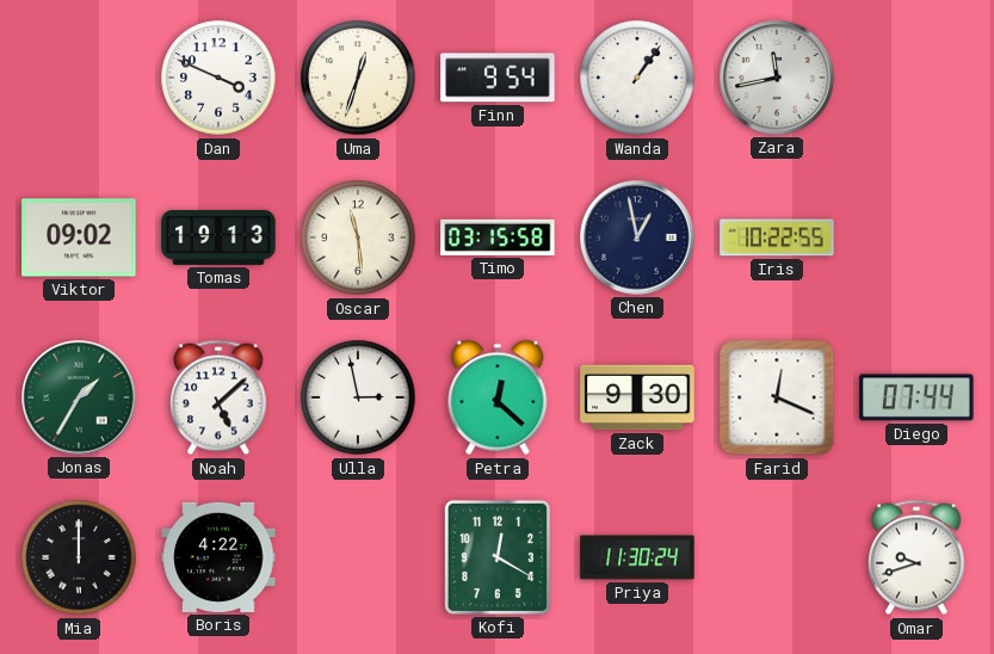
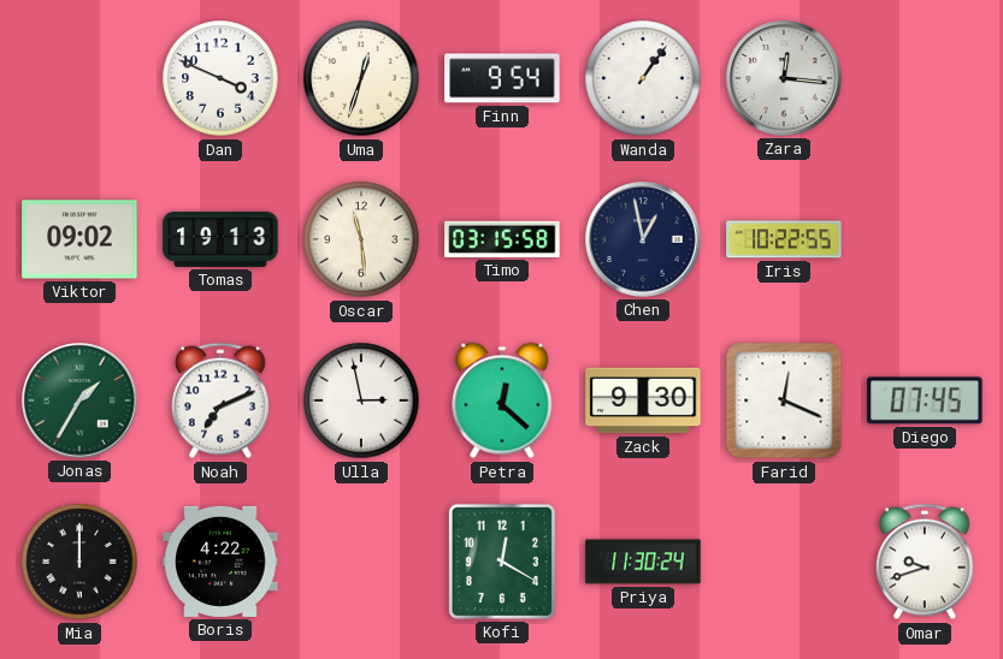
Zara: 11:43 -> 12:16
Noah: 5:08 -> 7:11
Diego: 07:44 -> 07:45
